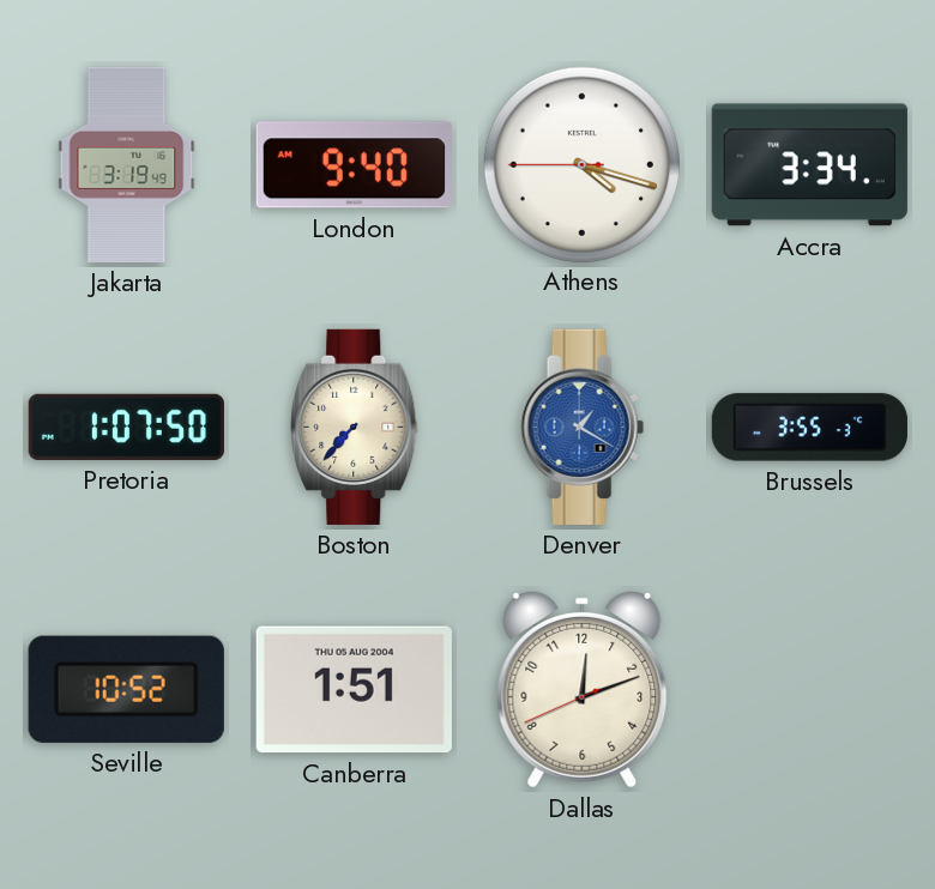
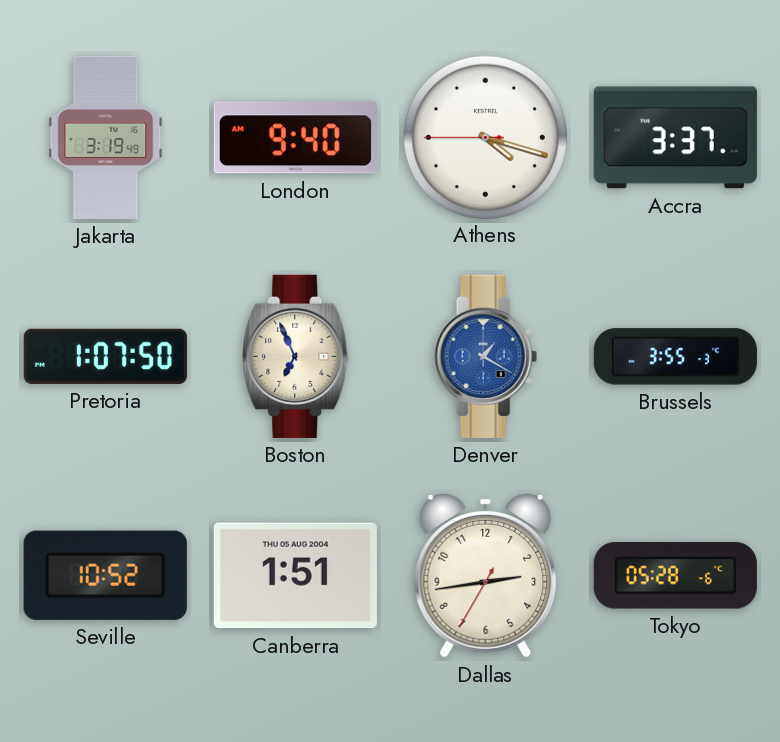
Accra: 3:34 -> 3:37
Boston: 7:37 -> 6:56
Dallas: 12:11 -> 2:43
Tokyo: none -> 05:28
